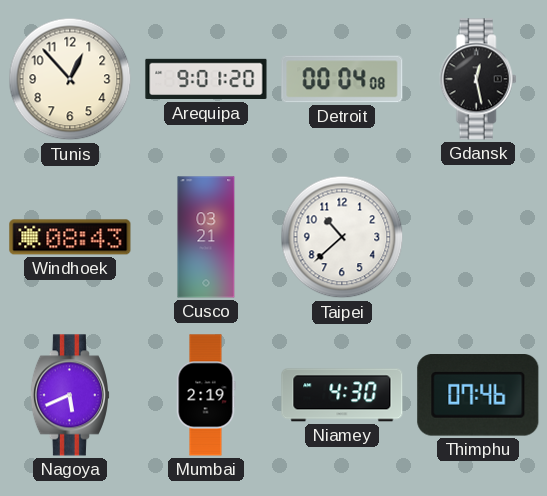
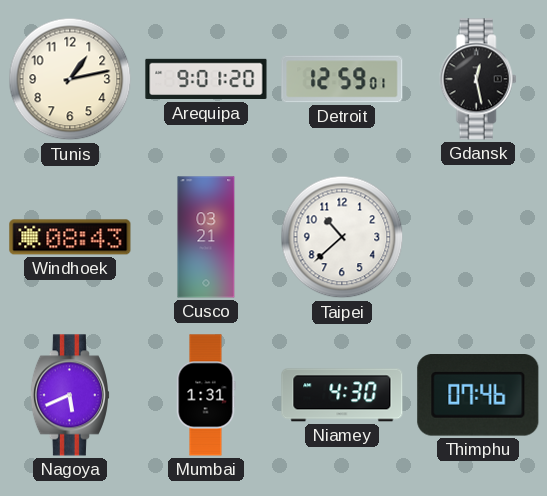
Tunis: 12:53 -> 1:13
Detroit: 00:04 -> 12:59
Mumbai: 2:19 -> 1:31
